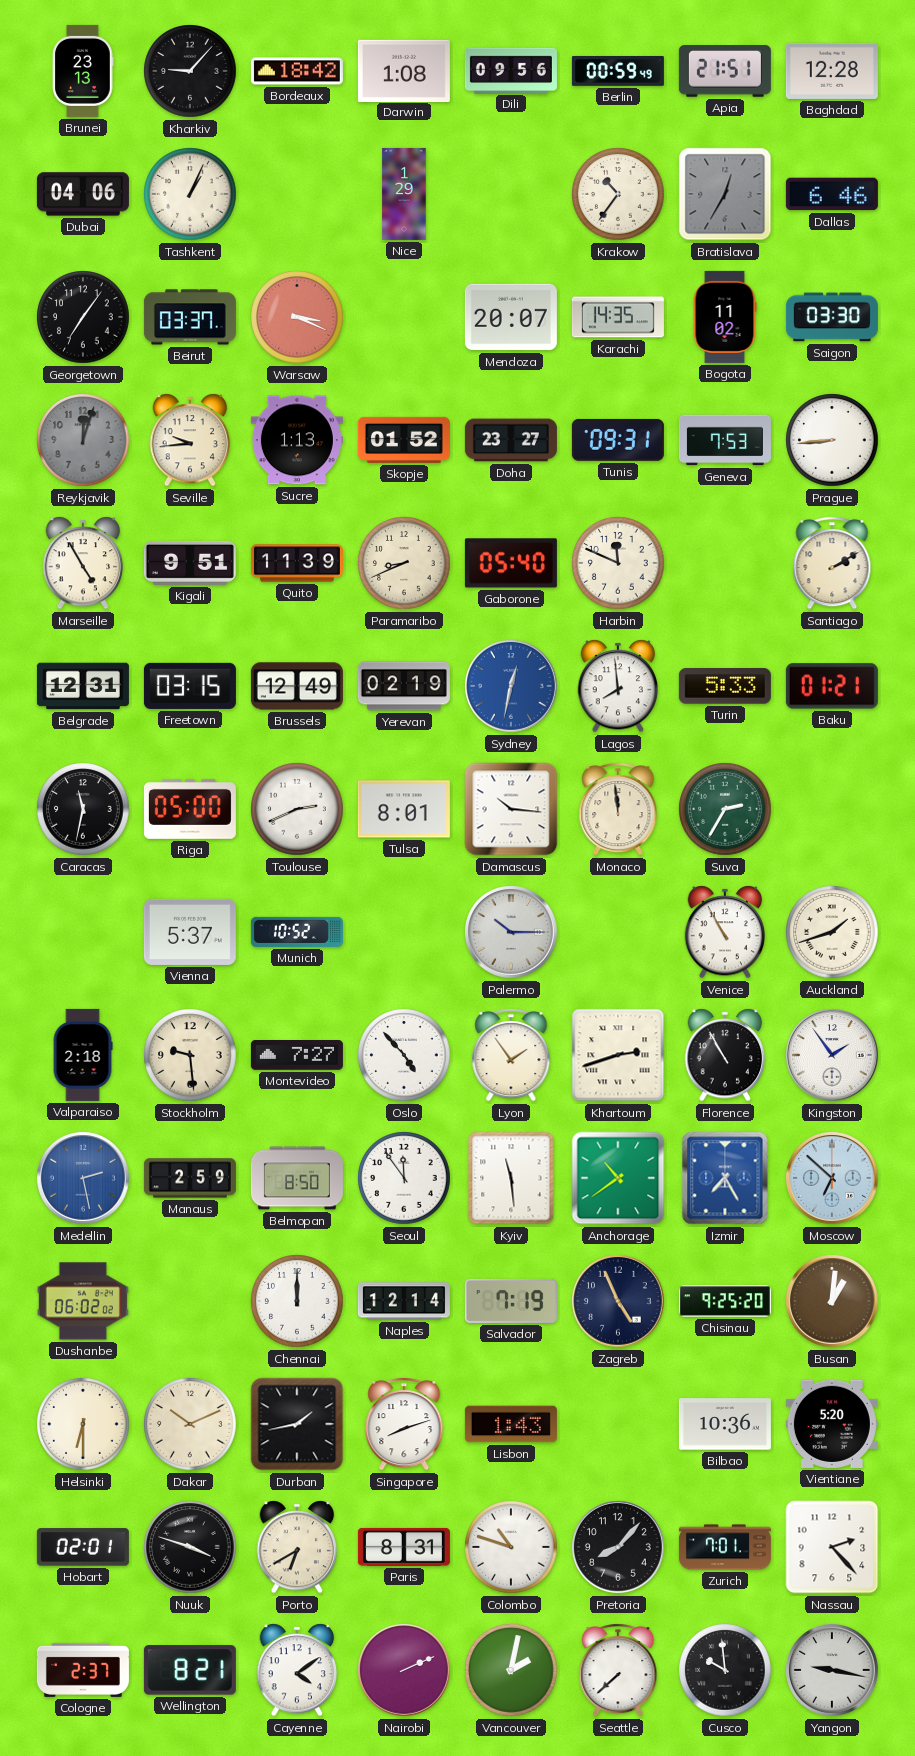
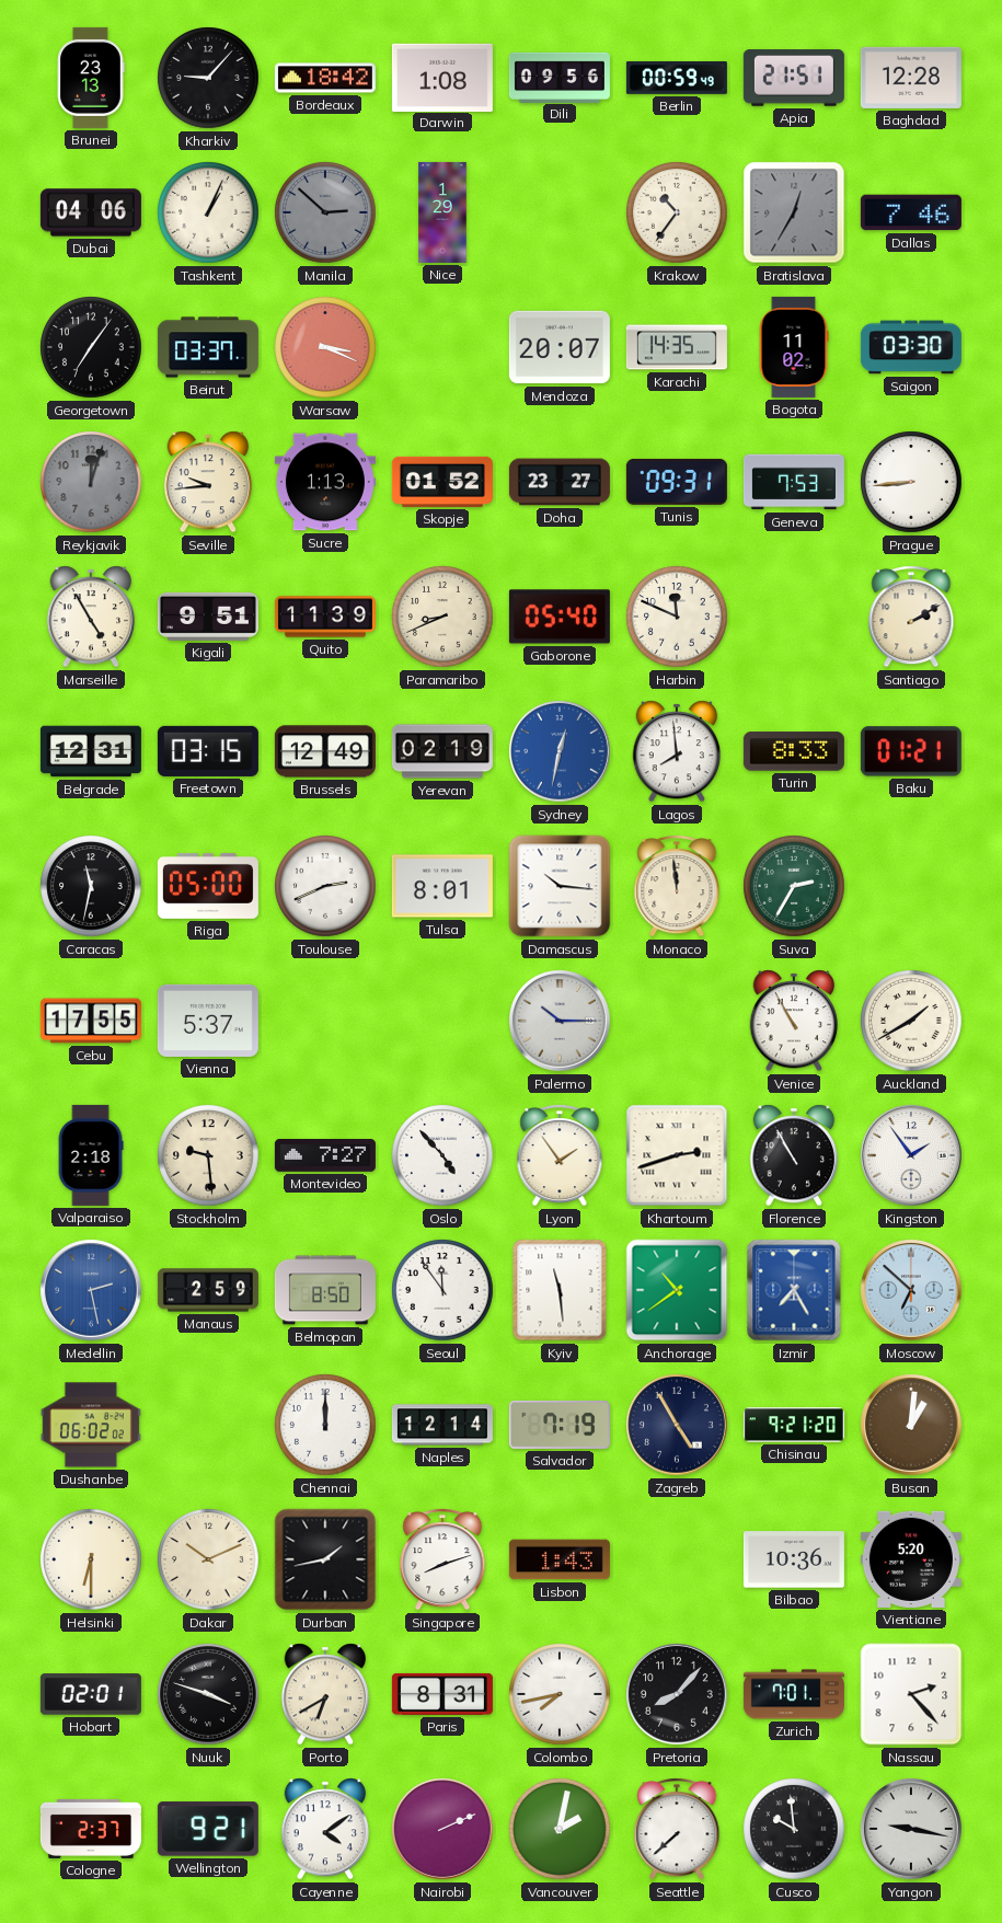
Manila: none -> 2:52
Dallas: 6:46 -> 7:46
Turin: 5:33 -> 8:33
Cebu: none -> 17:55
Munich: 10:52 -> none
Auckland: 1:42 -> 1:40
Zagreb: 4:56 -> 4:55
Chisinau: 9:25 -> 9:21
Colombo: 10:48 -> 7:43
Wellington: 8:21 -> 9:21
